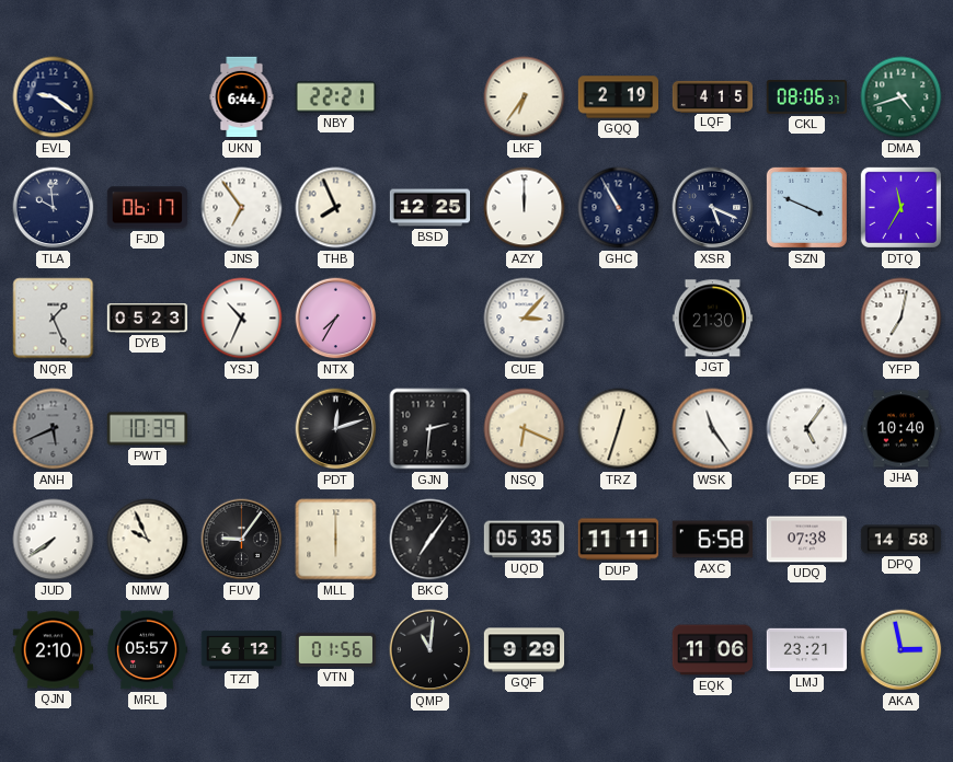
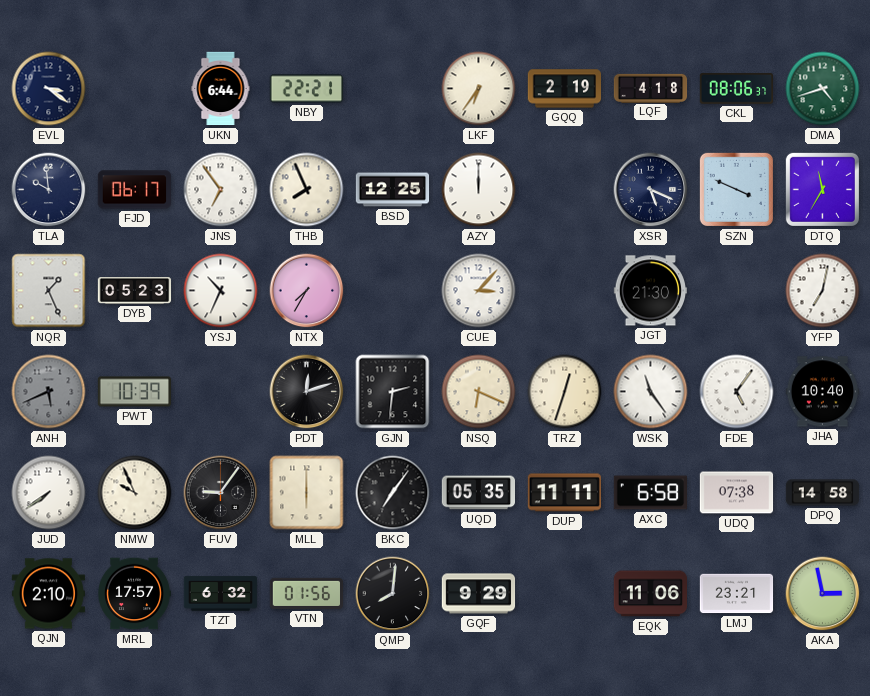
EVL: 9:21 -> 3:21
LQF: 4:15 -> 4:18
GHC: 10:55 -> none
MRL: 05:57 -> 17:57
TZT: 6:12 -> 6:32
QMP: 11:01 -> 8:01
